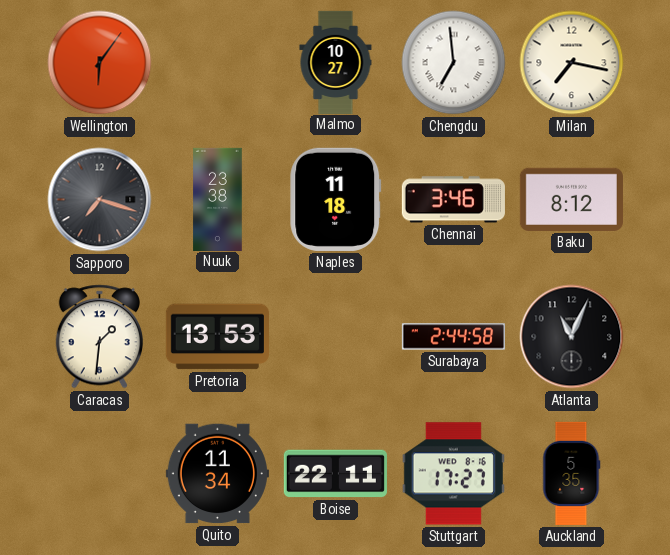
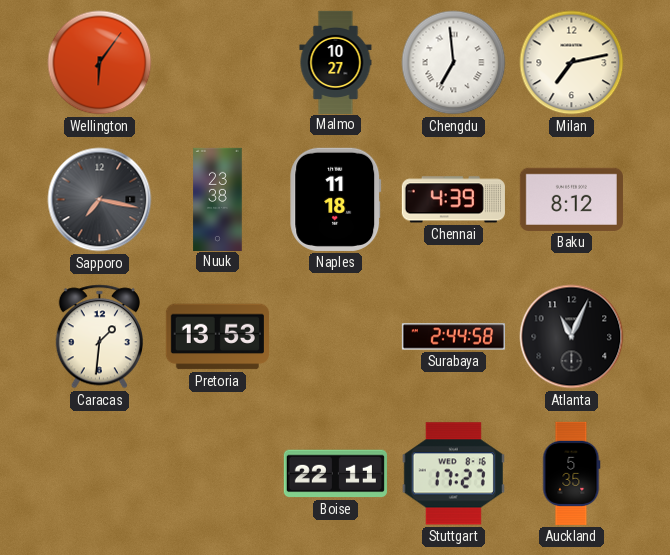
Milan: 7:17 -> 7:13
Sapporo: 7:18 -> 7:17
Chennai: 3:46 -> 4:39
Quito: 11:34 -> none
